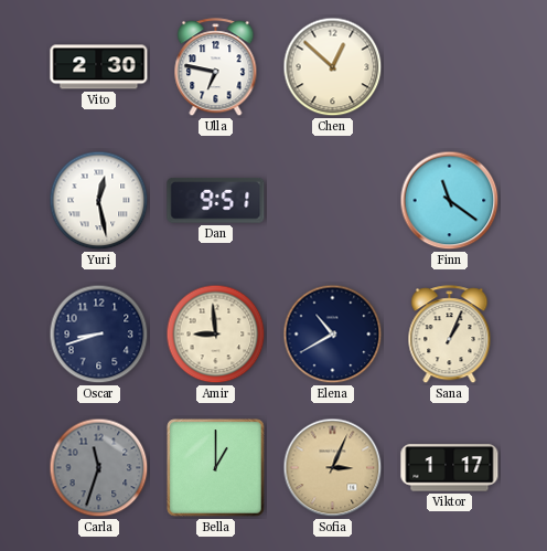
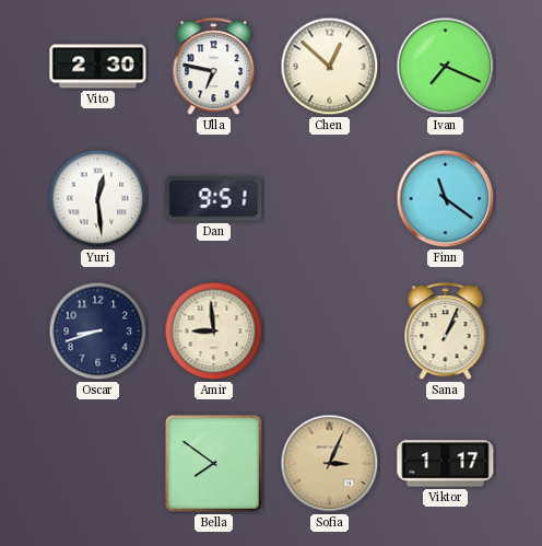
Ivan: none -> 7:19
Yuri: 12:28 -> 12:29
Elena: 10:40 -> none
Carla: 11:33 -> none
Bella: 1:00 -> 7:51
